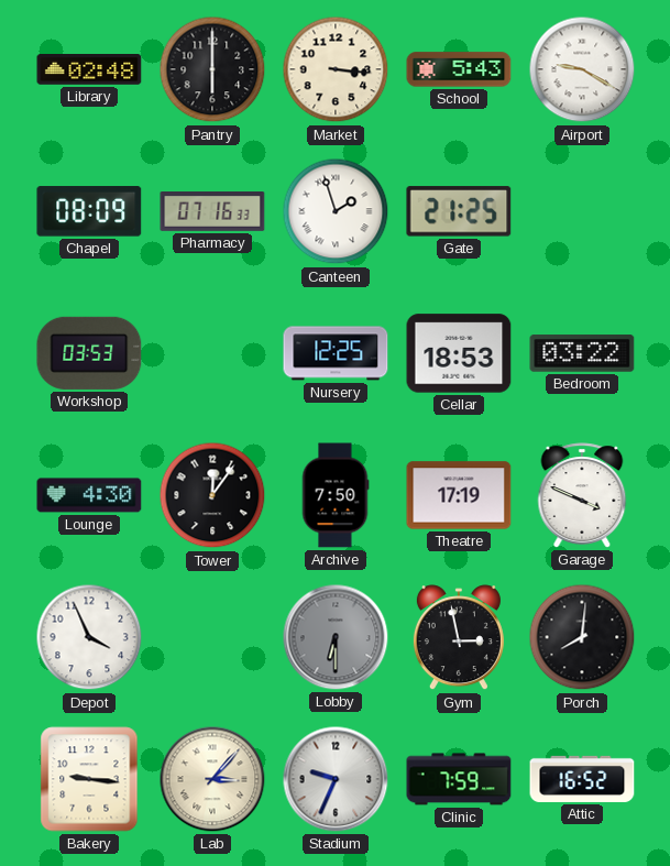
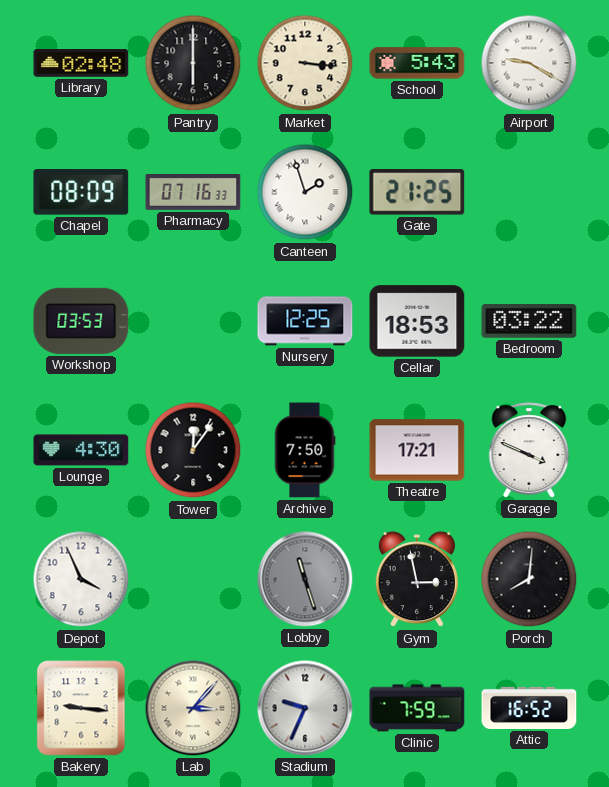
Theatre: 17:19 -> 17:21
Lobby: 6:30 -> 11:27
